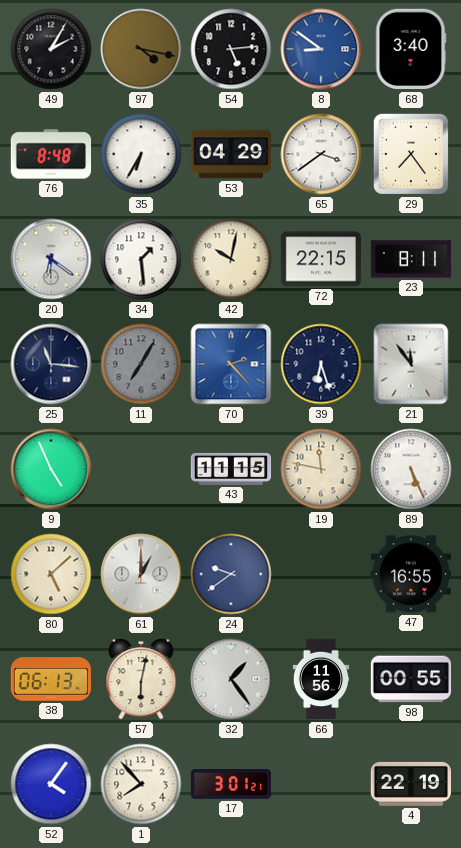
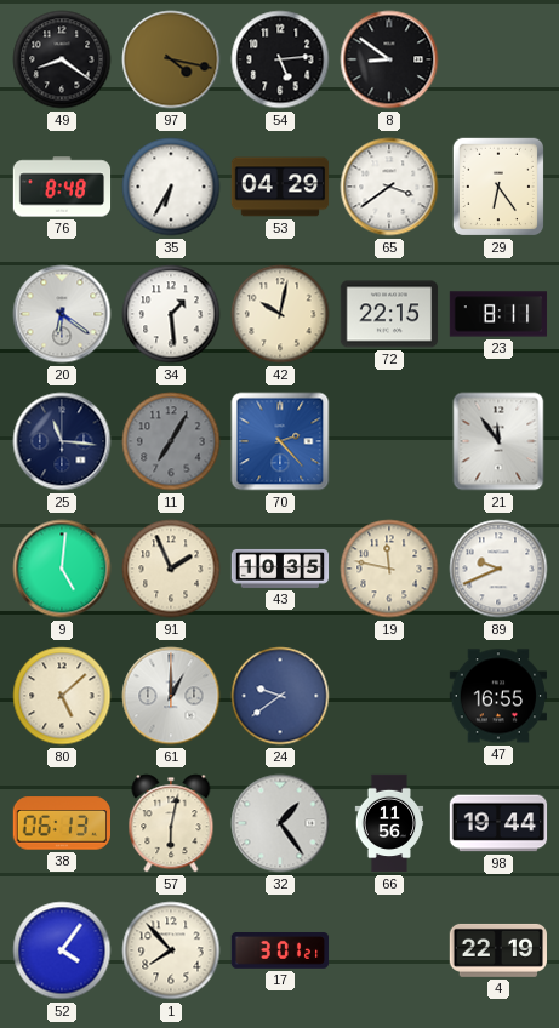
49: 2:05 -> 8:21
8 dial: blue -> black
68: 3:40 -> none
29: 7:24 -> 6:24
39: 6:27 -> none
9: 4:56 -> 5:01
91: none -> 1:56
43: 11:15 -> 10:35
89: 5:26 -> 9:41
98: 00:55 -> 19:44
